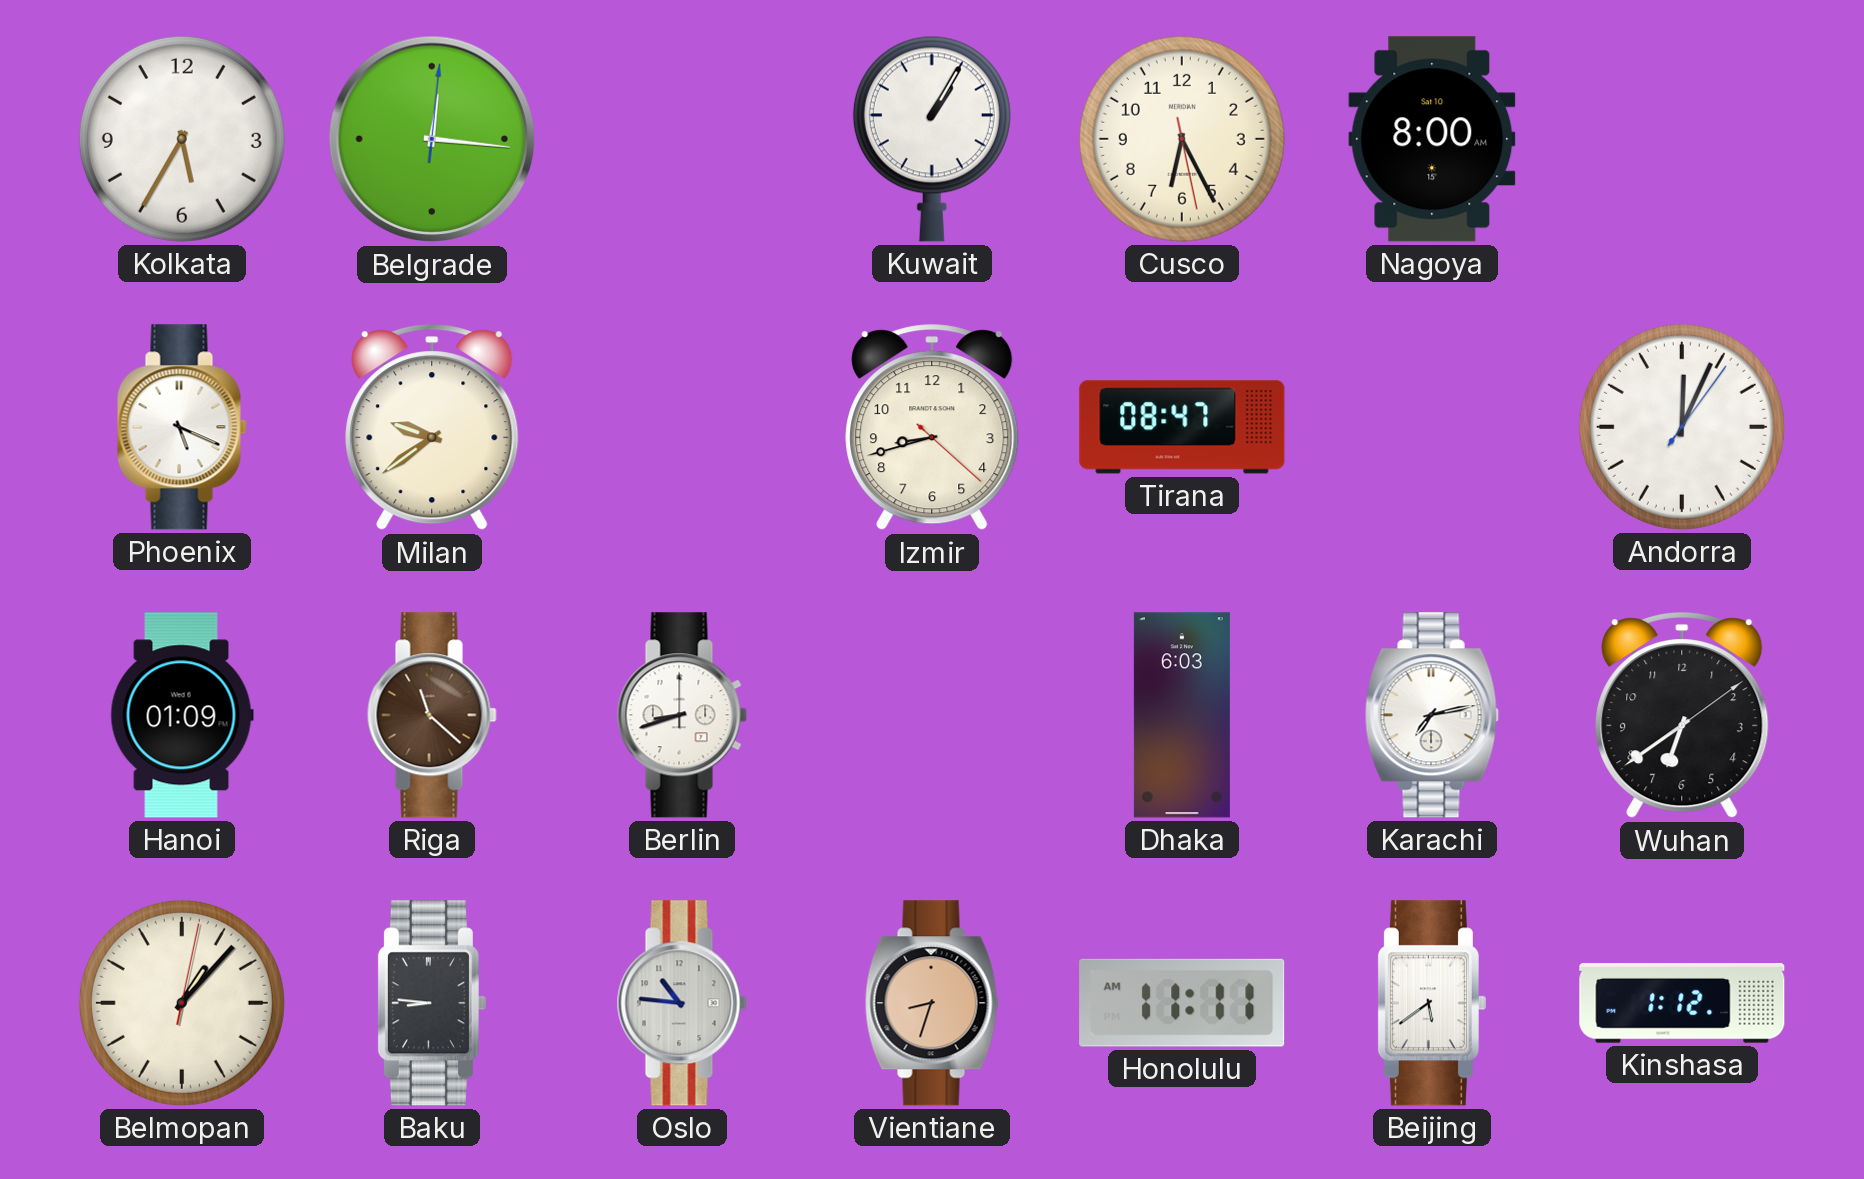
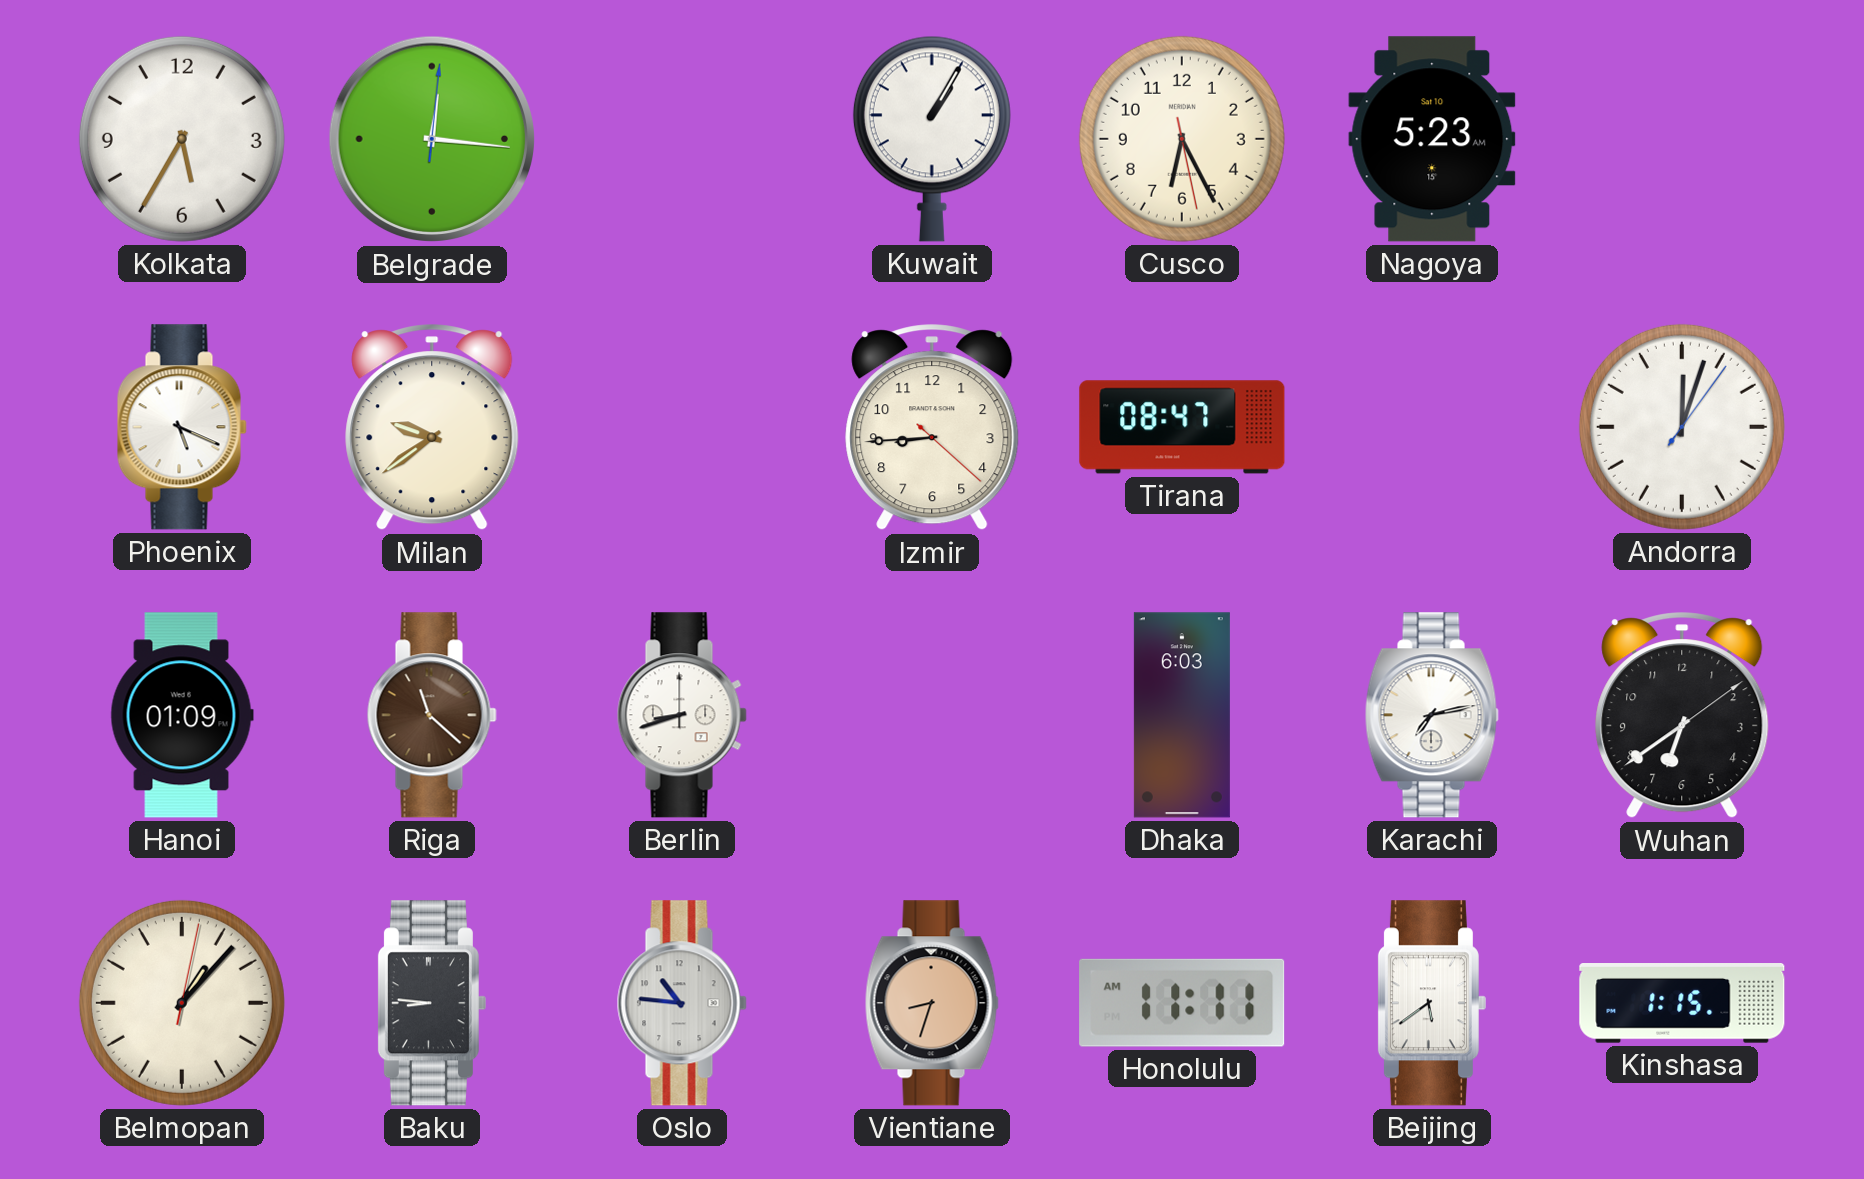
Nagoya: 8:00 -> 5:23
Izmir: 8:42 -> 8:44
Andorra: 12:04 -> 12:03
Kinshasa: 1:12 -> 1:15
